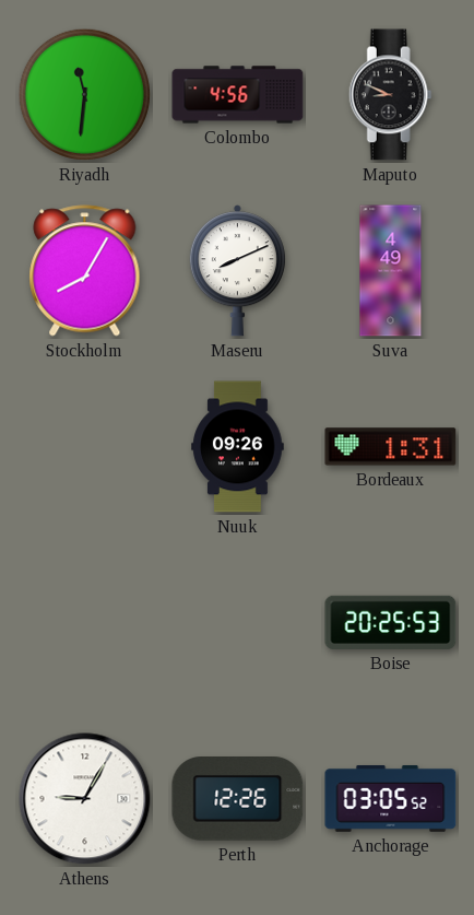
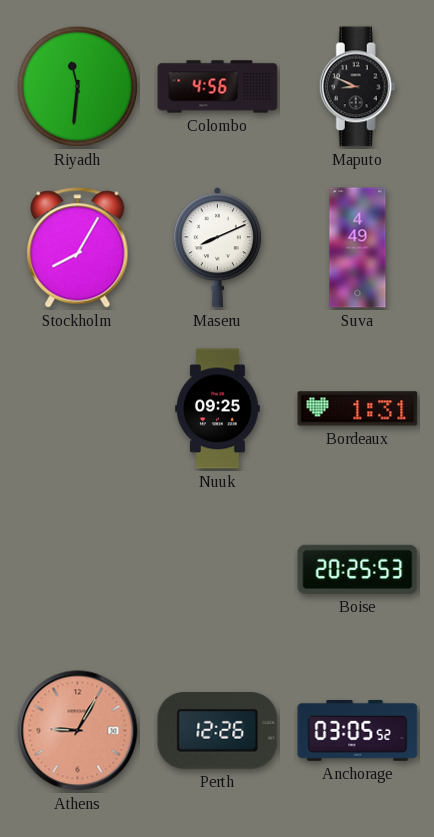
Nuuk: 09:26 -> 09:25
Athens dial: white -> salmon
